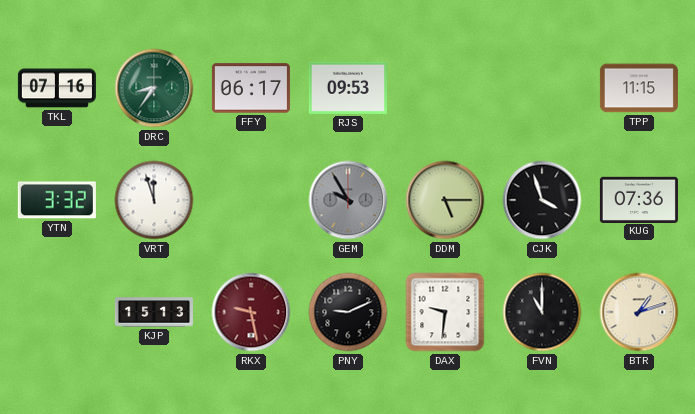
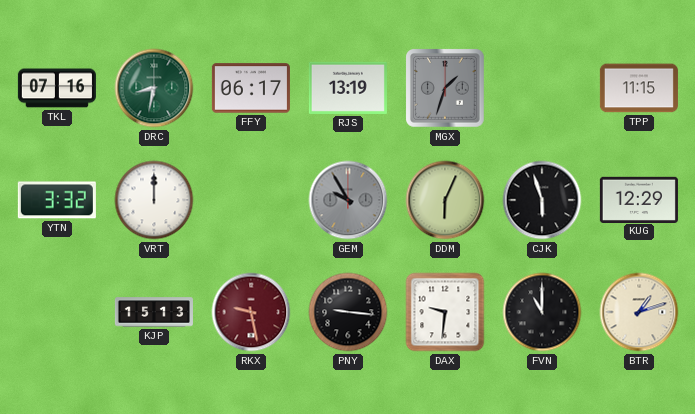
DRC: 8:36 -> 8:32
RJS: 09:53 -> 13:19
MGX: none -> 1:33
VRT: 11:57 -> 12:00
DDM: 5:15 -> 6:04
CJK: 3:57 -> 5:57
KUG: 07:36 -> 12:29
PNY: 9:11 -> 9:16
